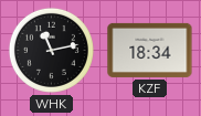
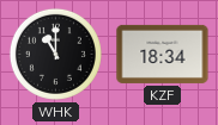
WHK: 11:13 -> 11:00
